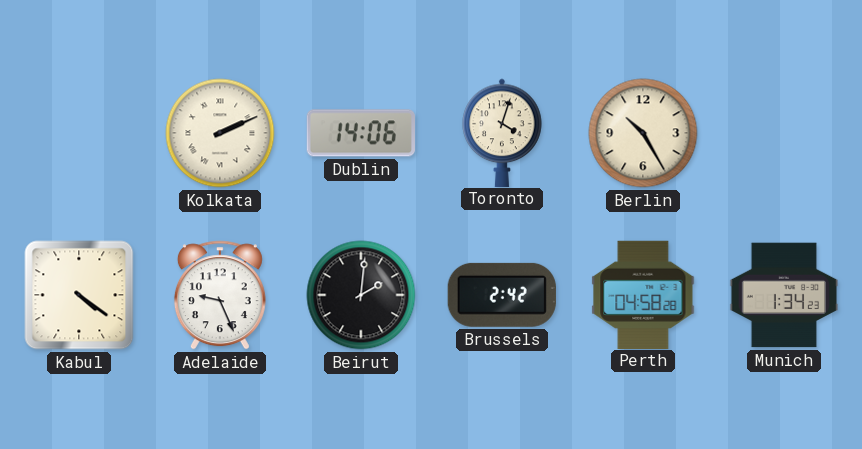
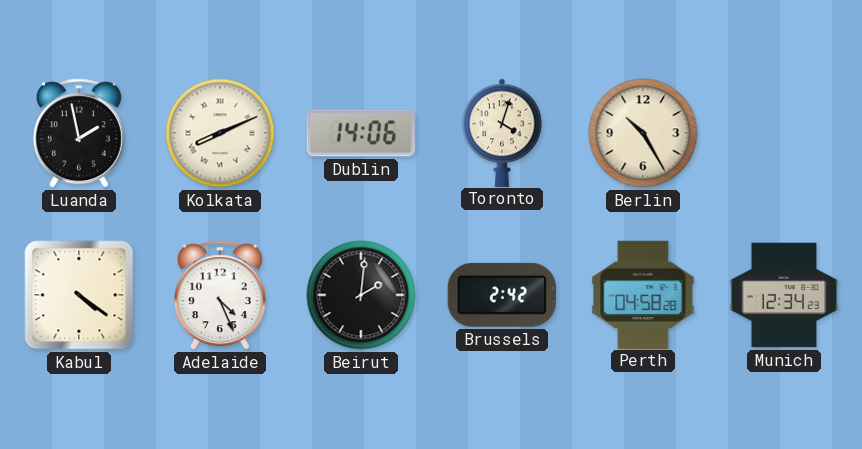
Luanda: none -> 1:58
Kolkata: 2:11 -> 8:11
Adelaide: 9:26 -> 4:26
Munich: 1:34 -> 12:34
